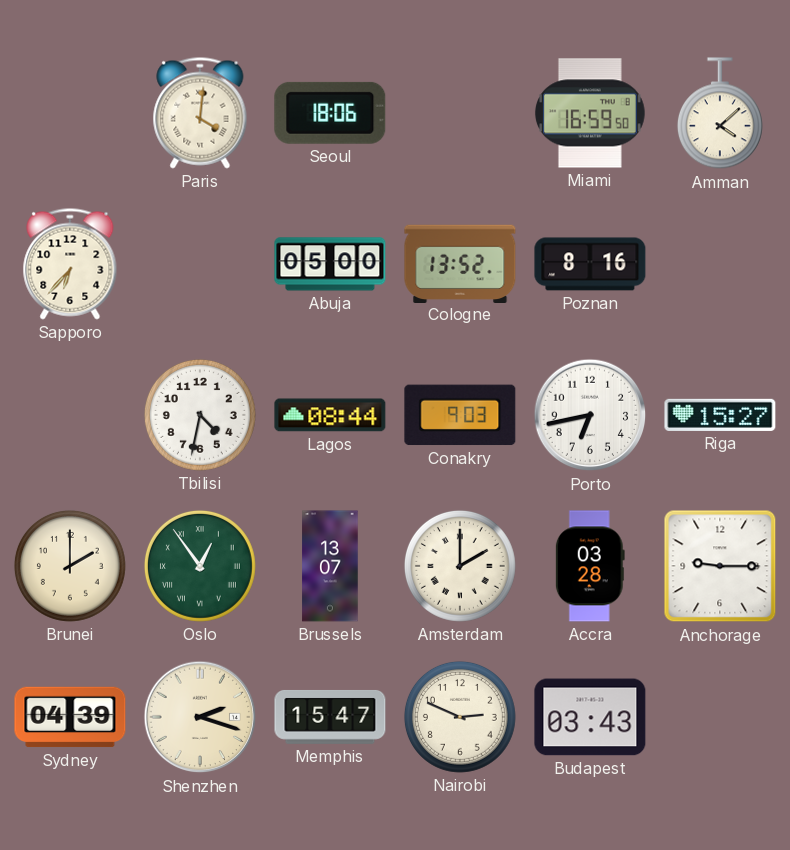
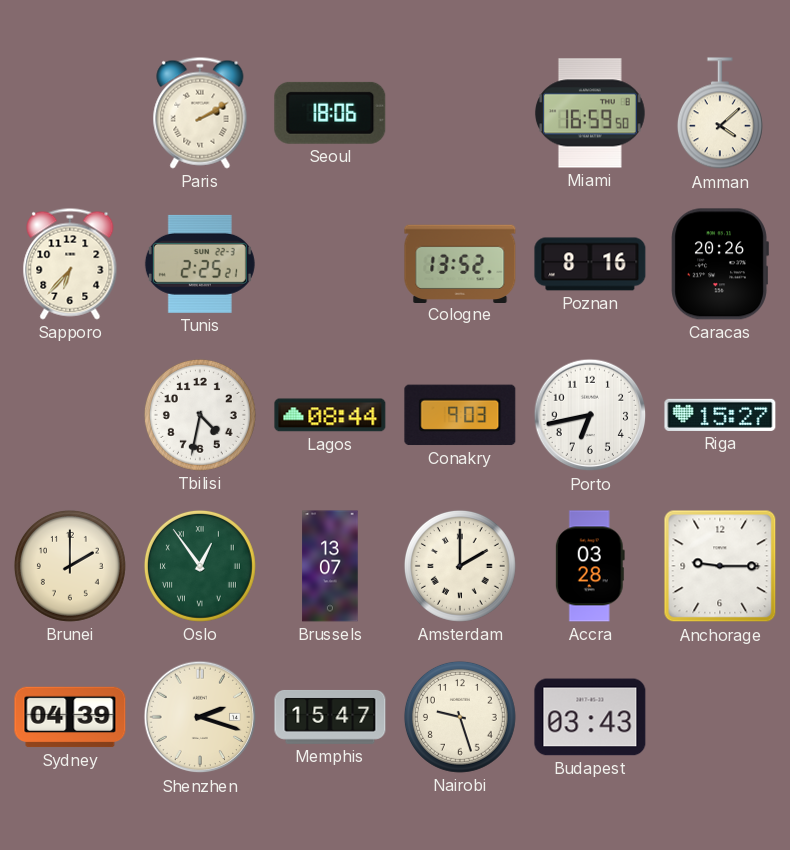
Paris: 4:01 -> 2:10
Tunis: none -> 2:25
Abuja: 05:00 -> none
Caracas: none -> 20:26
Nairobi: 2:49 -> 9:27
